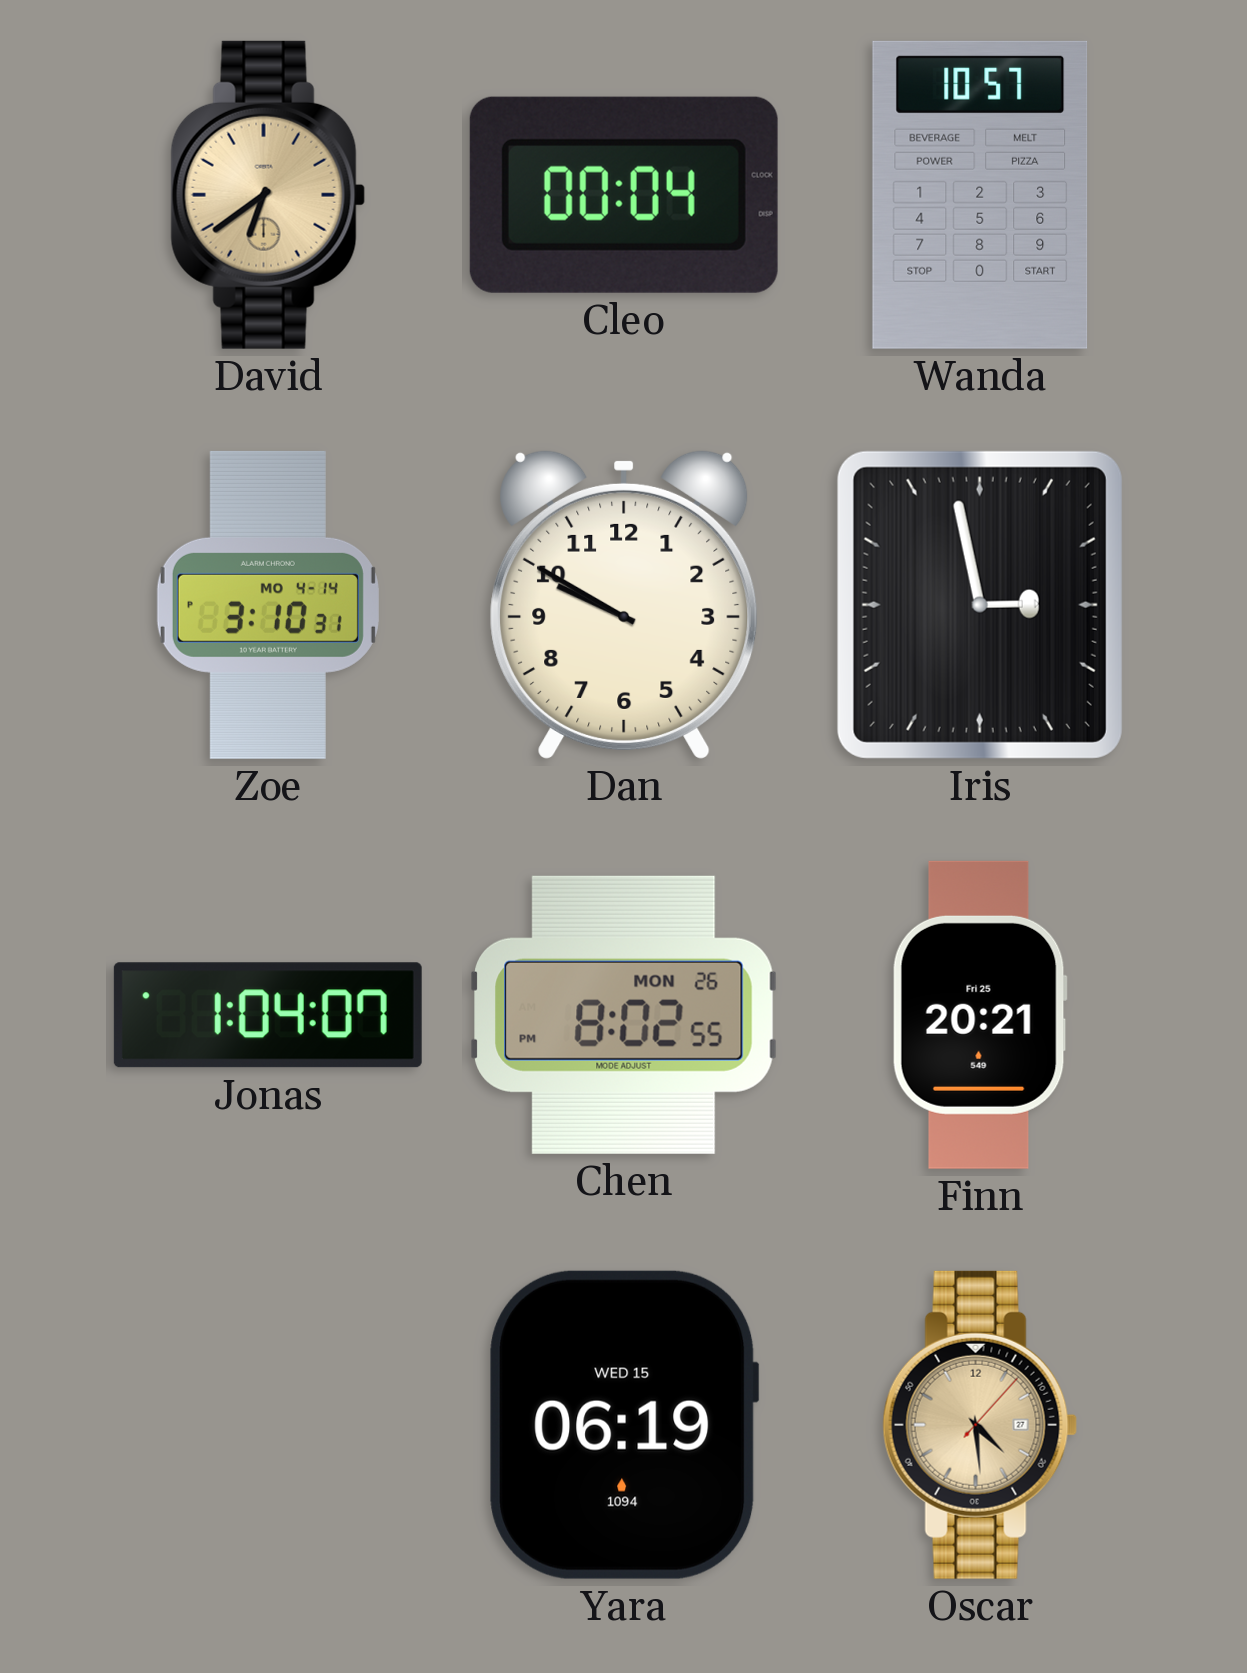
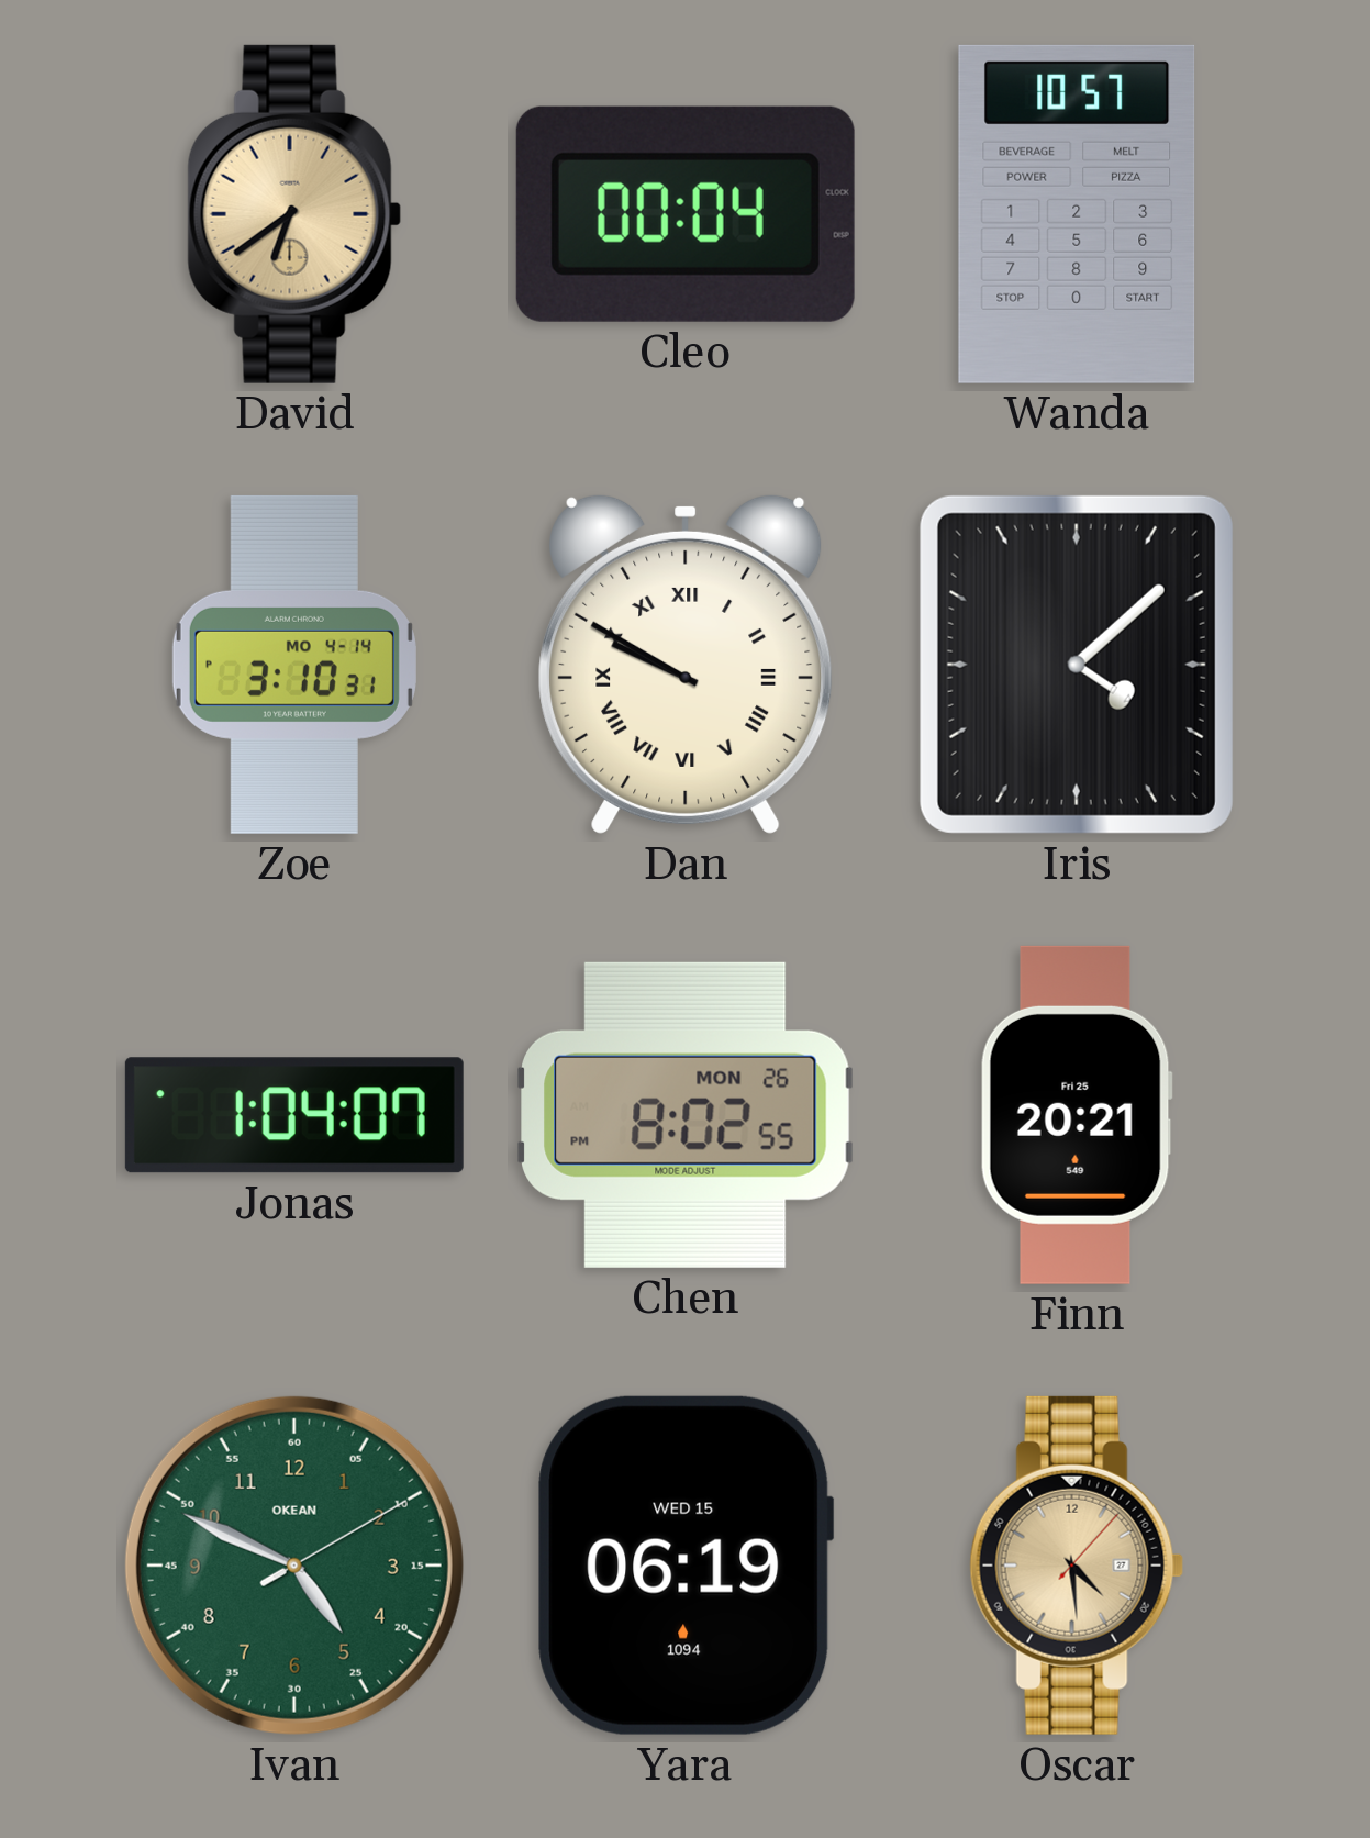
Dan numerals: Arabic -> Roman
Iris: 2:58 -> 4:08
Ivan: none -> 4:49
